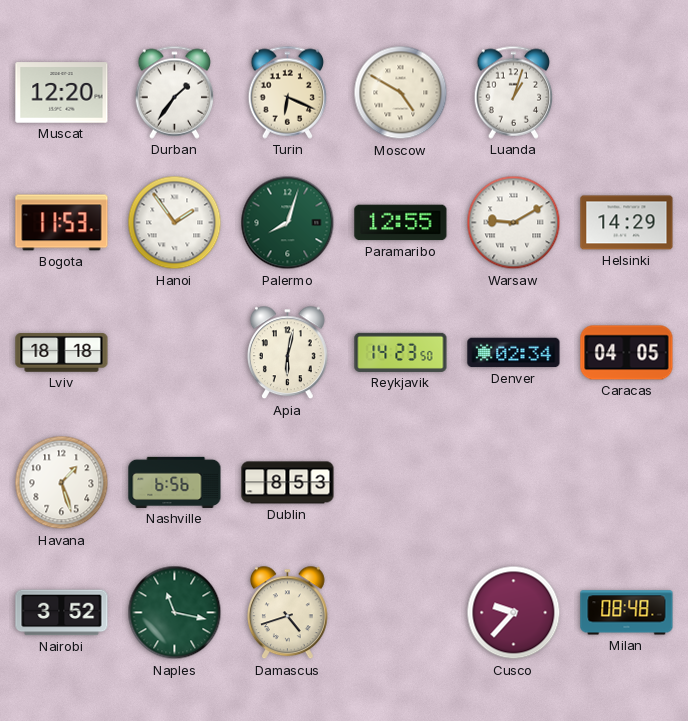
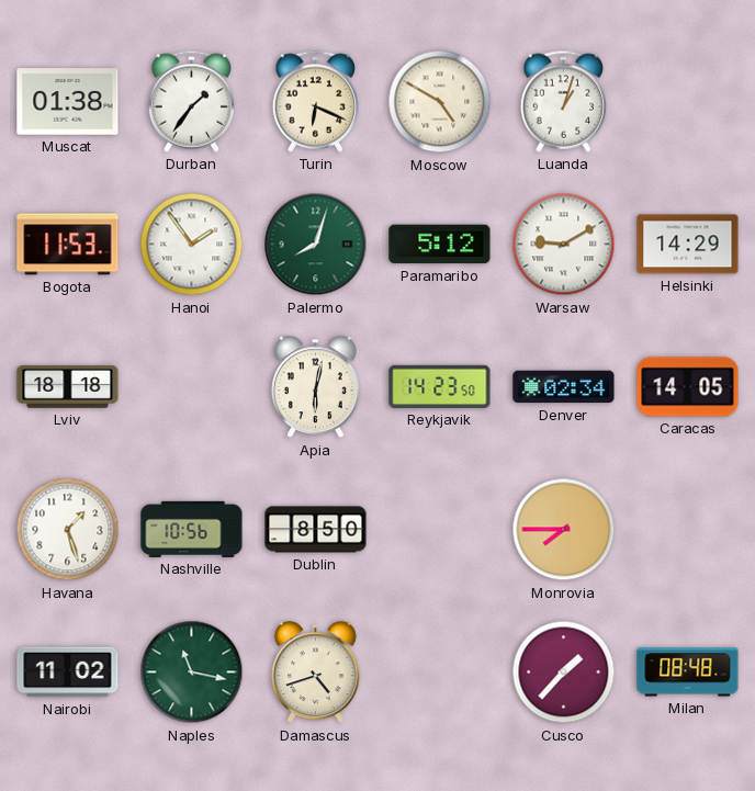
Muscat: 12:20 -> 01:38
Paramaribo: 12:55 -> 5:12
Caracas: 04:05 -> 14:05
Nashville: 6:56 -> 10:56
Dublin: 8:53 -> 8:50
Monrovia: none -> 7:45
Nairobi: 3:52 -> 11:02
Cusco: 9:37 -> 1:37
